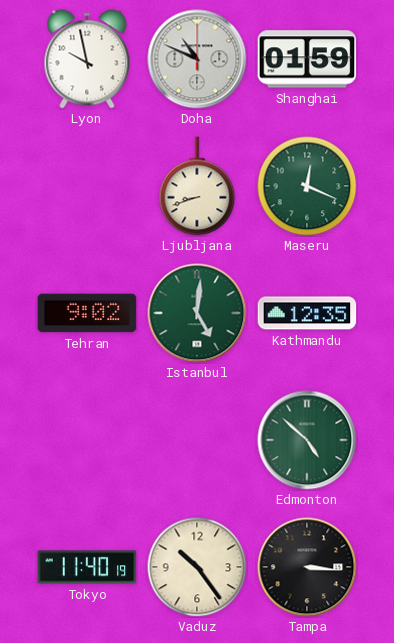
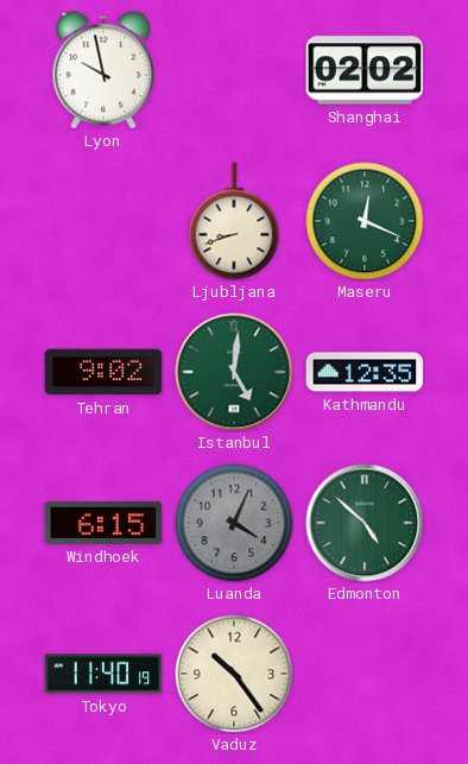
Doha: 10:49 -> none
Shanghai: 01:59 -> 02:02
Windhoek: none -> 6:15
Luanda: none -> 4:04
Tampa: 3:16 -> none
